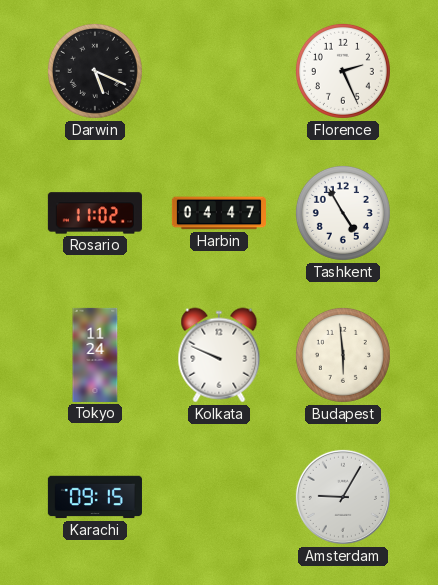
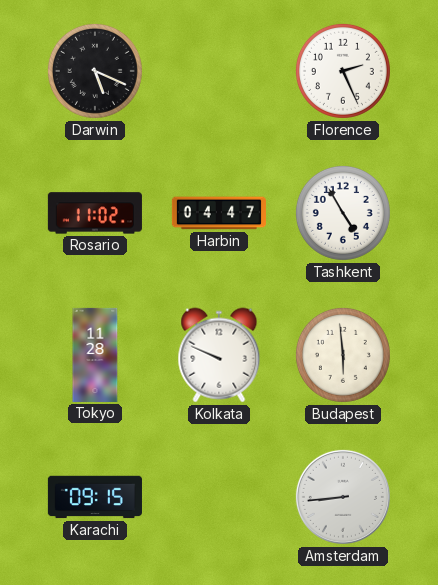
Tokyo: 11:24 -> 11:28
Amsterdam: 9:05 -> 8:44
